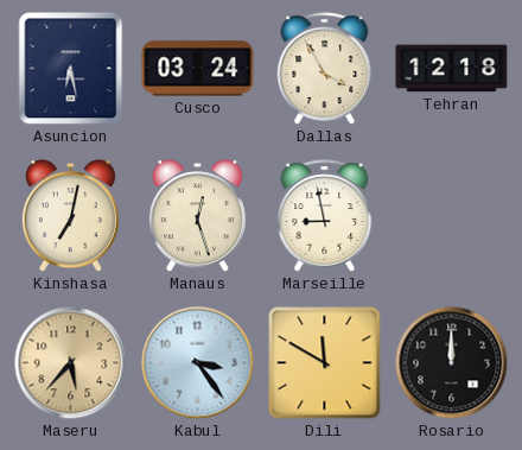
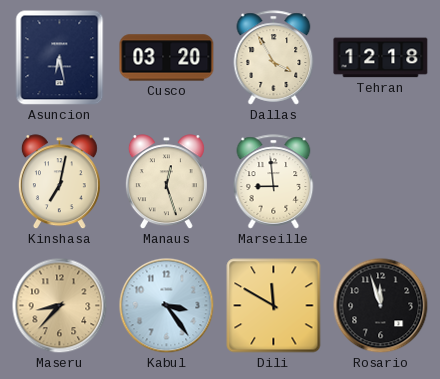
Cusco: 03:24 -> 03:20
Marseille: 8:58 -> 8:59
Maseru: 5:37 -> 8:37
Rosario: 12:00 -> 11:57
